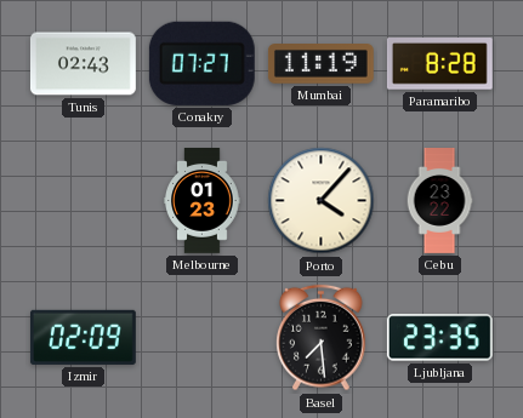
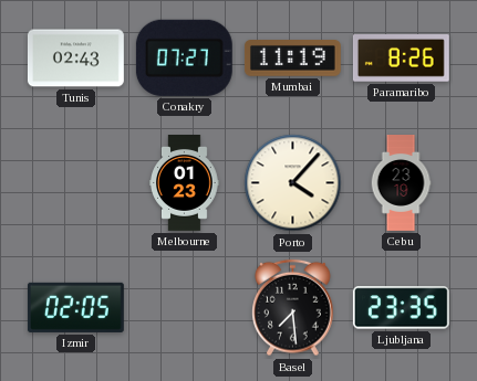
Paramaribo: 8:28 -> 8:26
Cebu: 23:22 -> 23:19
Izmir: 02:09 -> 02:05
